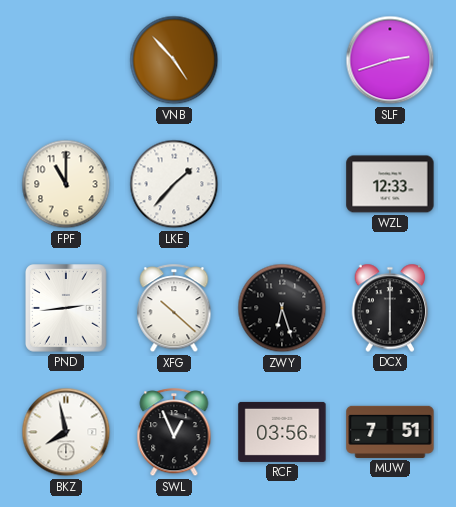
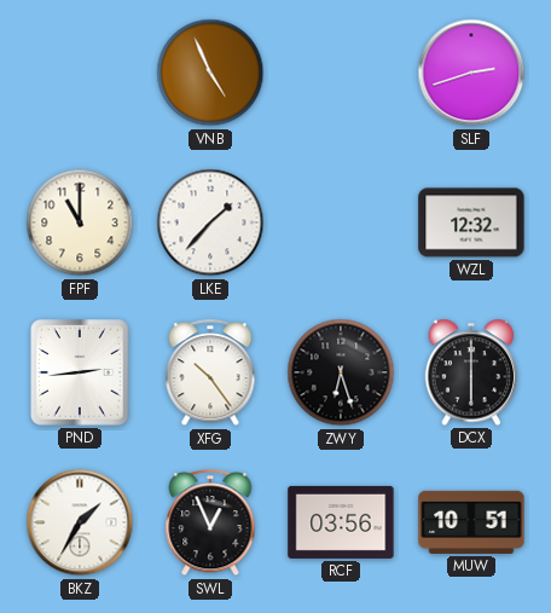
VNB: 4:53 -> 4:56
WZL: 12:33 -> 12:32
XFG: 10:22 -> 10:24
BKZ: 7:58 -> 1:35
MUW: 7:51 -> 10:51
